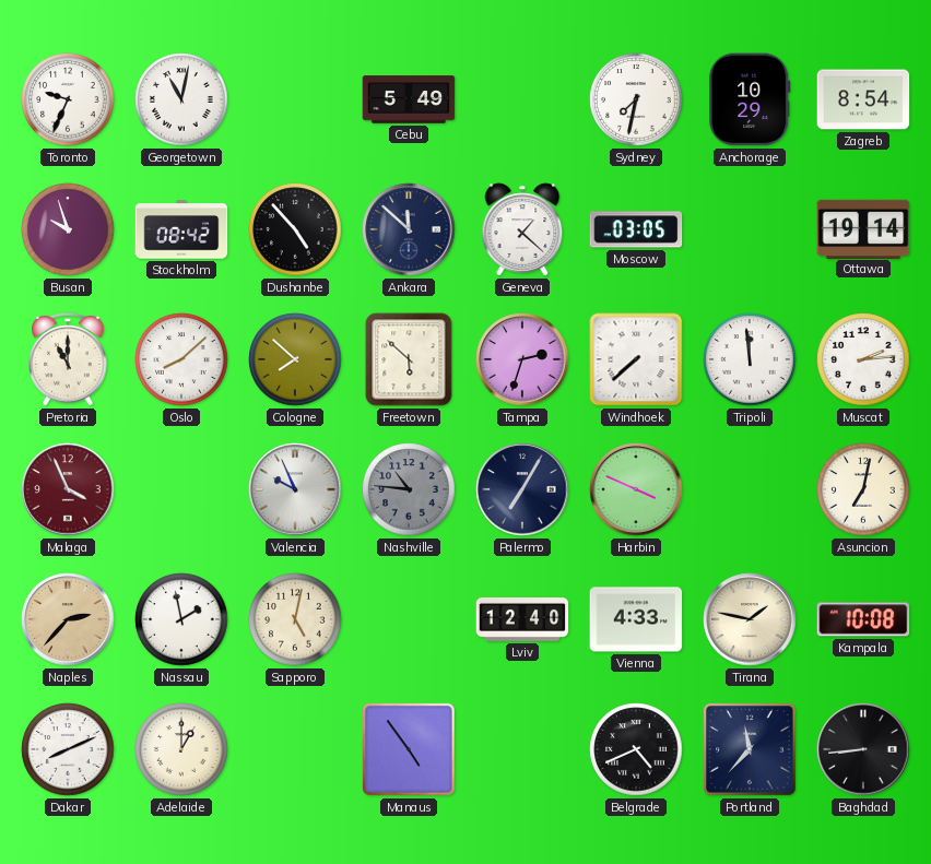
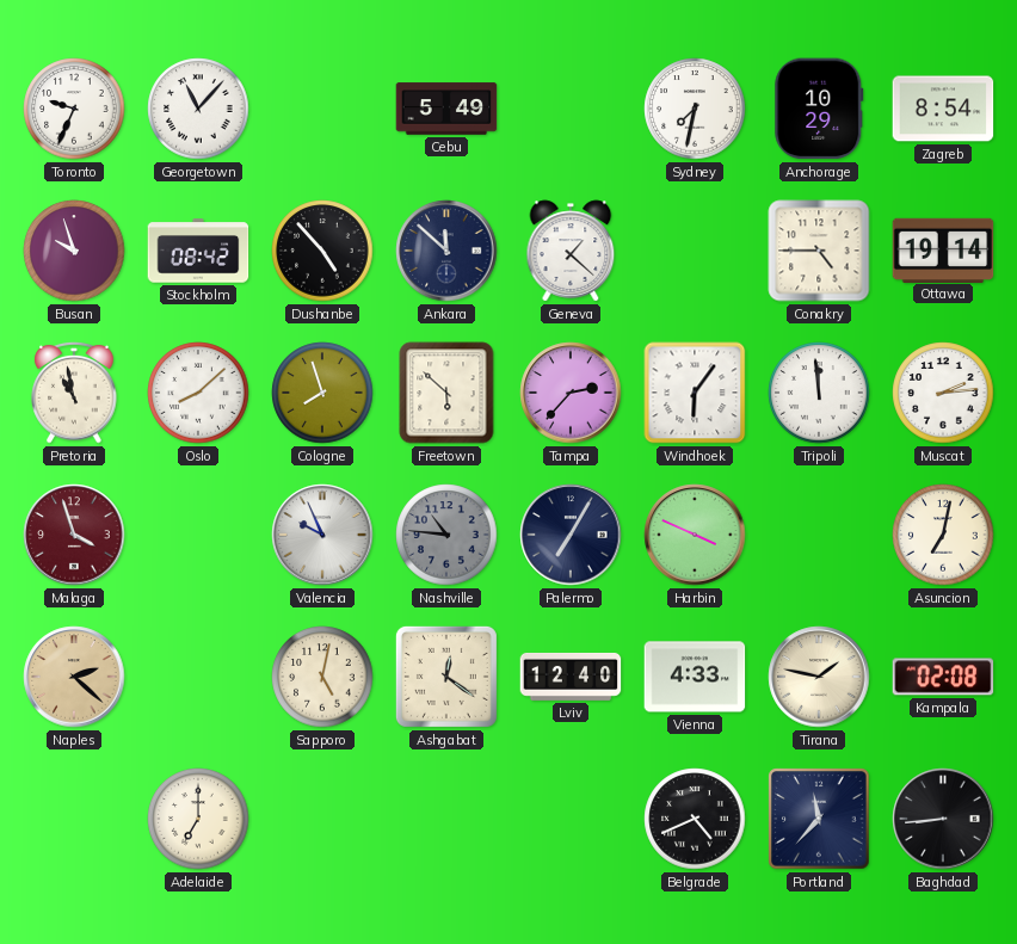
Georgetown: 11:02 -> 11:07
Moscow: 03:05 -> none
Conakry: none -> 4:45
Pretoria: 11:00 -> 10:58
Cologne: 7:52 -> 7:57
Tampa: 2:33 -> 2:37
Windhoek: 7:38 -> 6:06
Malaga: 3:56 -> 3:57
Naples: 2:37 -> 2:22
Nassau: 1:58 -> none
Ashgabat: none -> 12:21
Kampala: 10:08 -> 02:08
Dakar: 8:11 -> none
Adelaide: 1:00 -> 7:00
Manaus: 4:54 -> none
